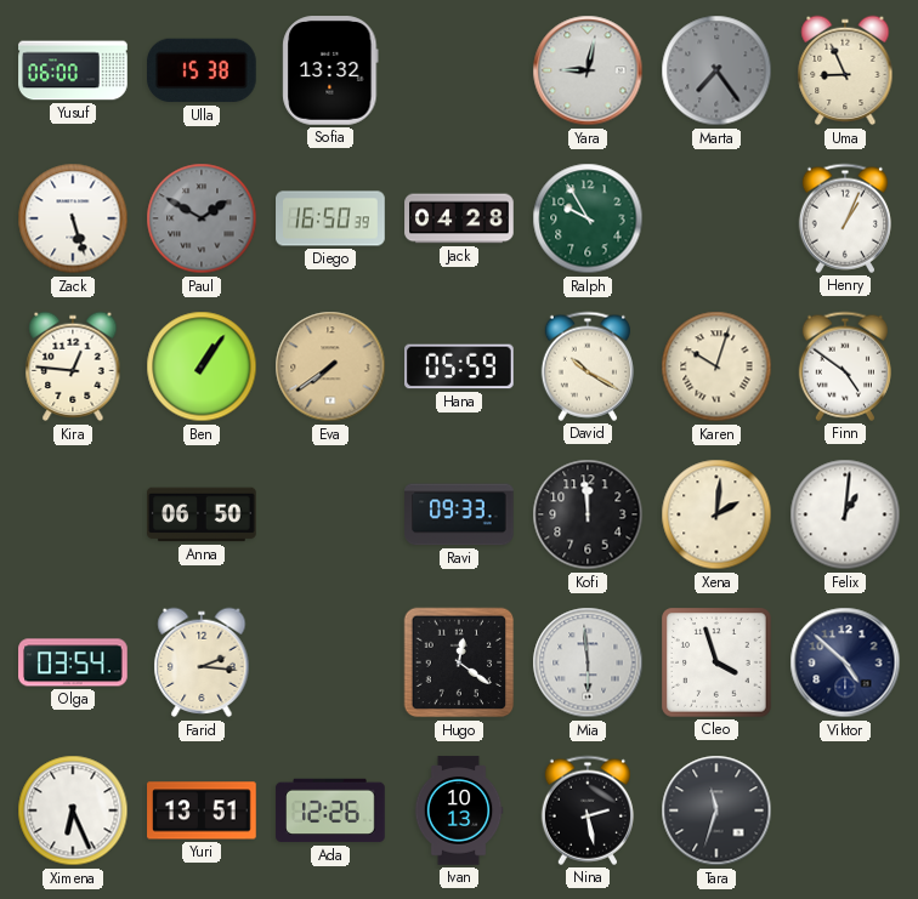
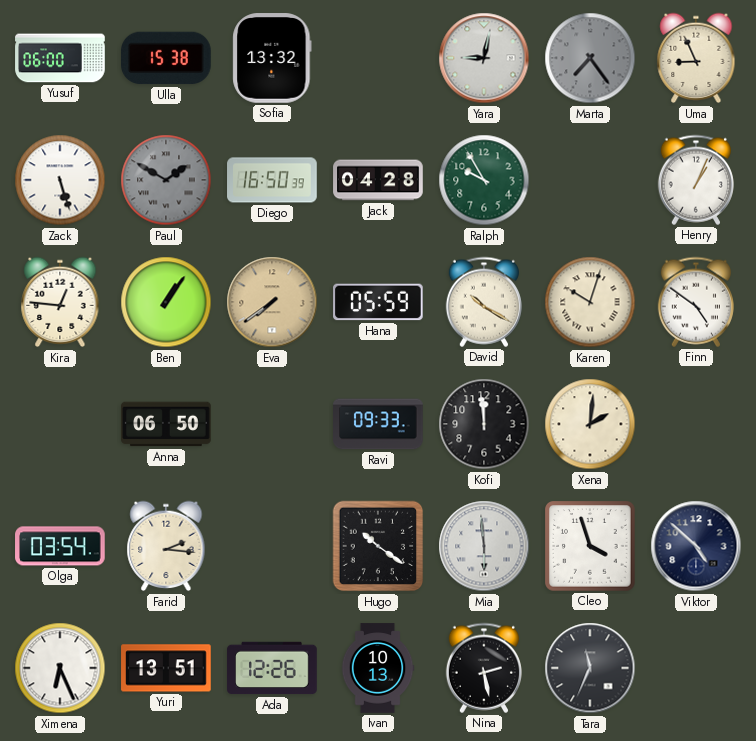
Felix: 1:01 -> none
Hugo: 12:21 -> 10:21
Tara: 11:33 -> 11:34
